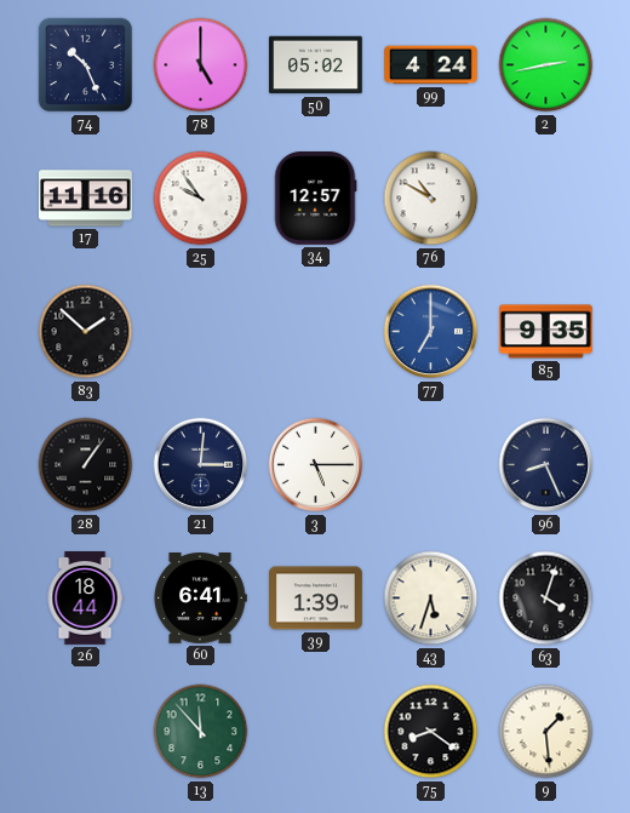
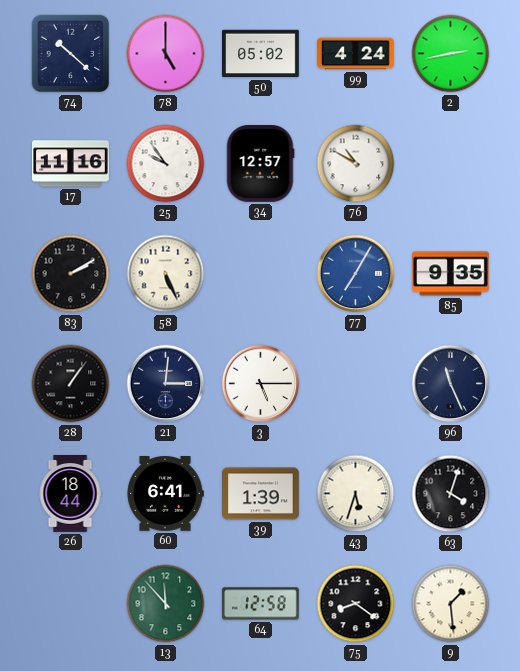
74: 10:26 -> 10:22
83: 1:52 -> 2:10
58: none -> 5:26
77: 7:00 -> 7:05
96: 8:26 -> 11:26
64: none -> 12:58
